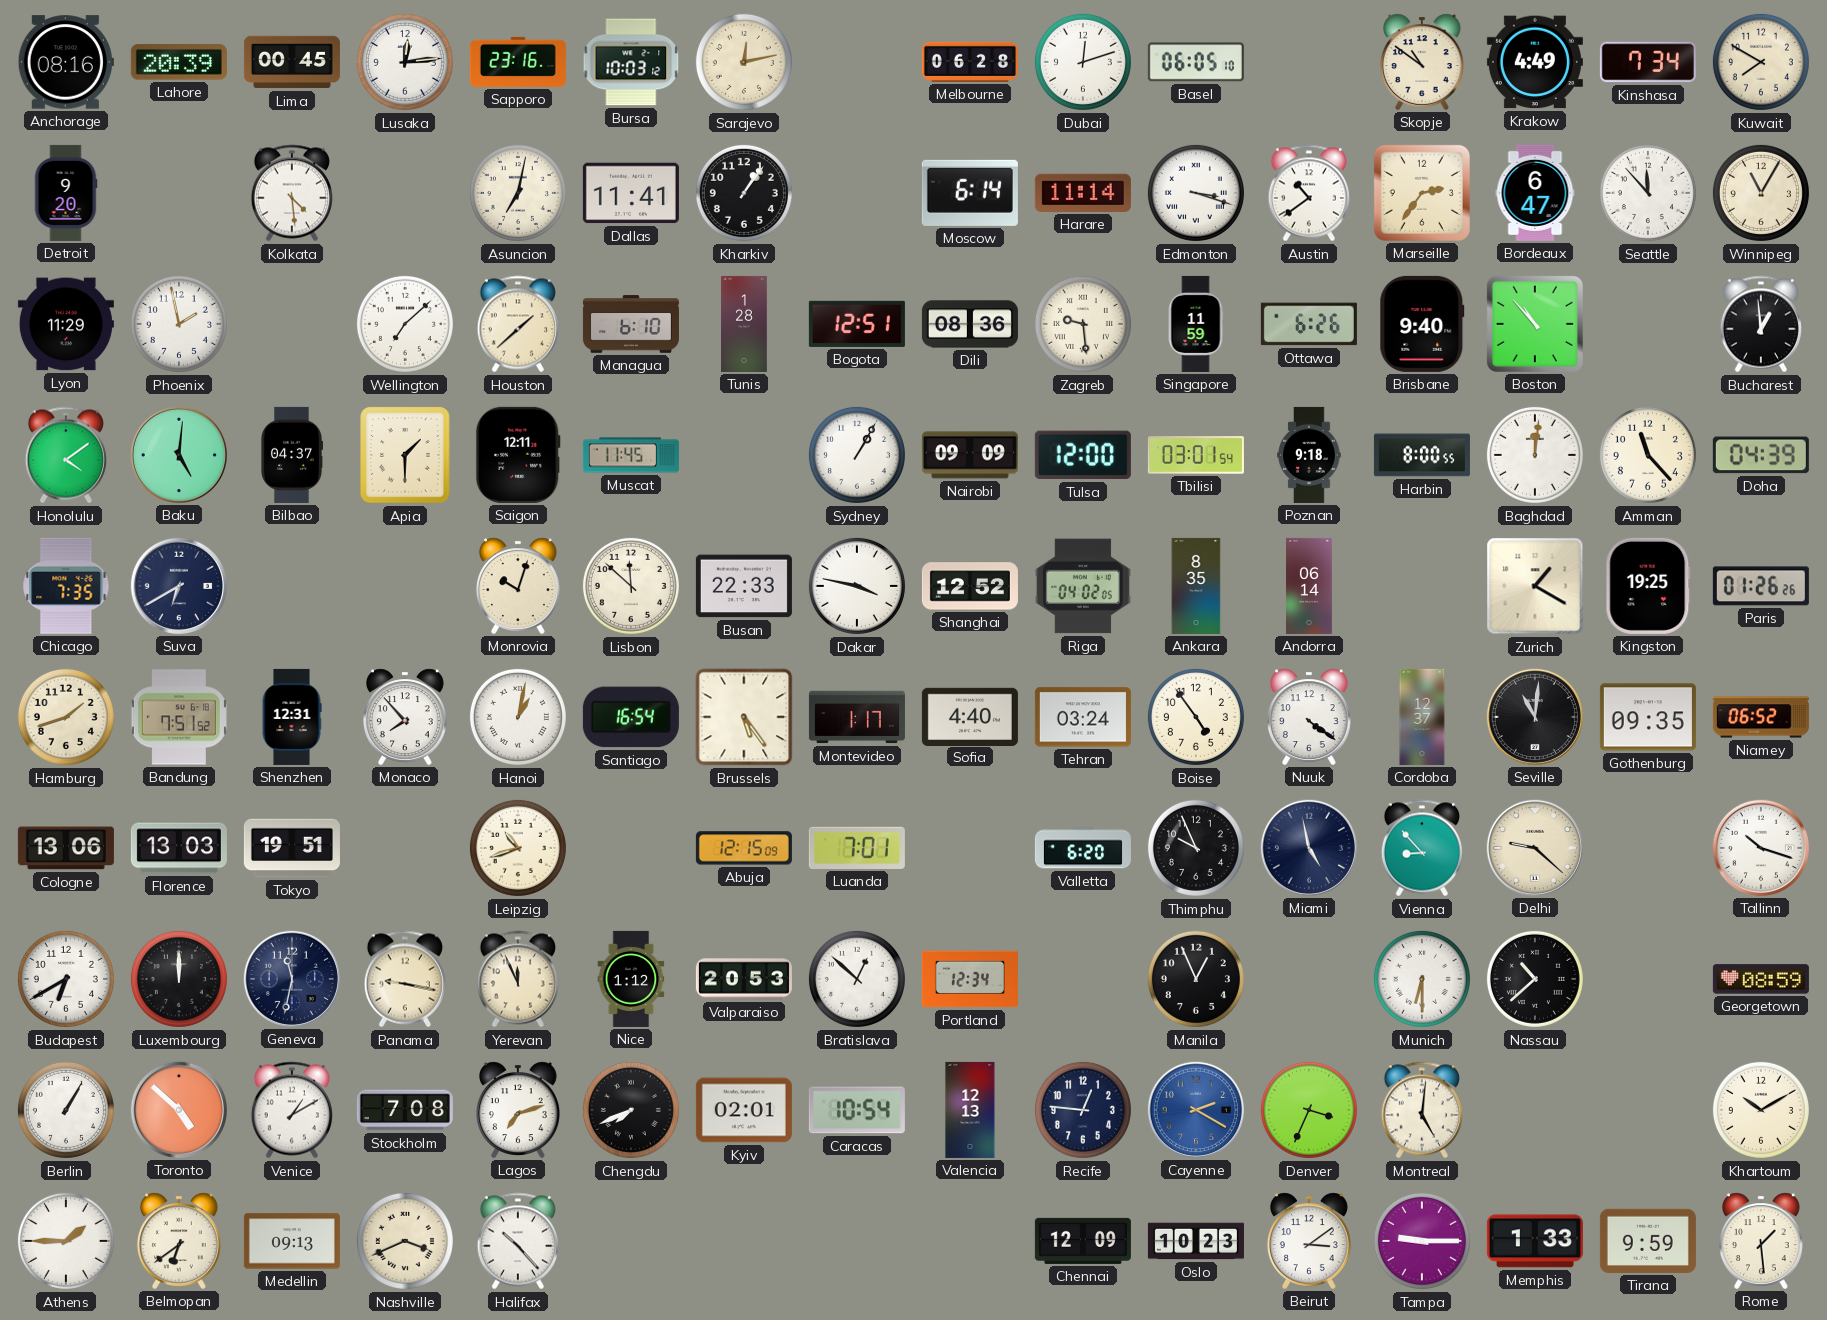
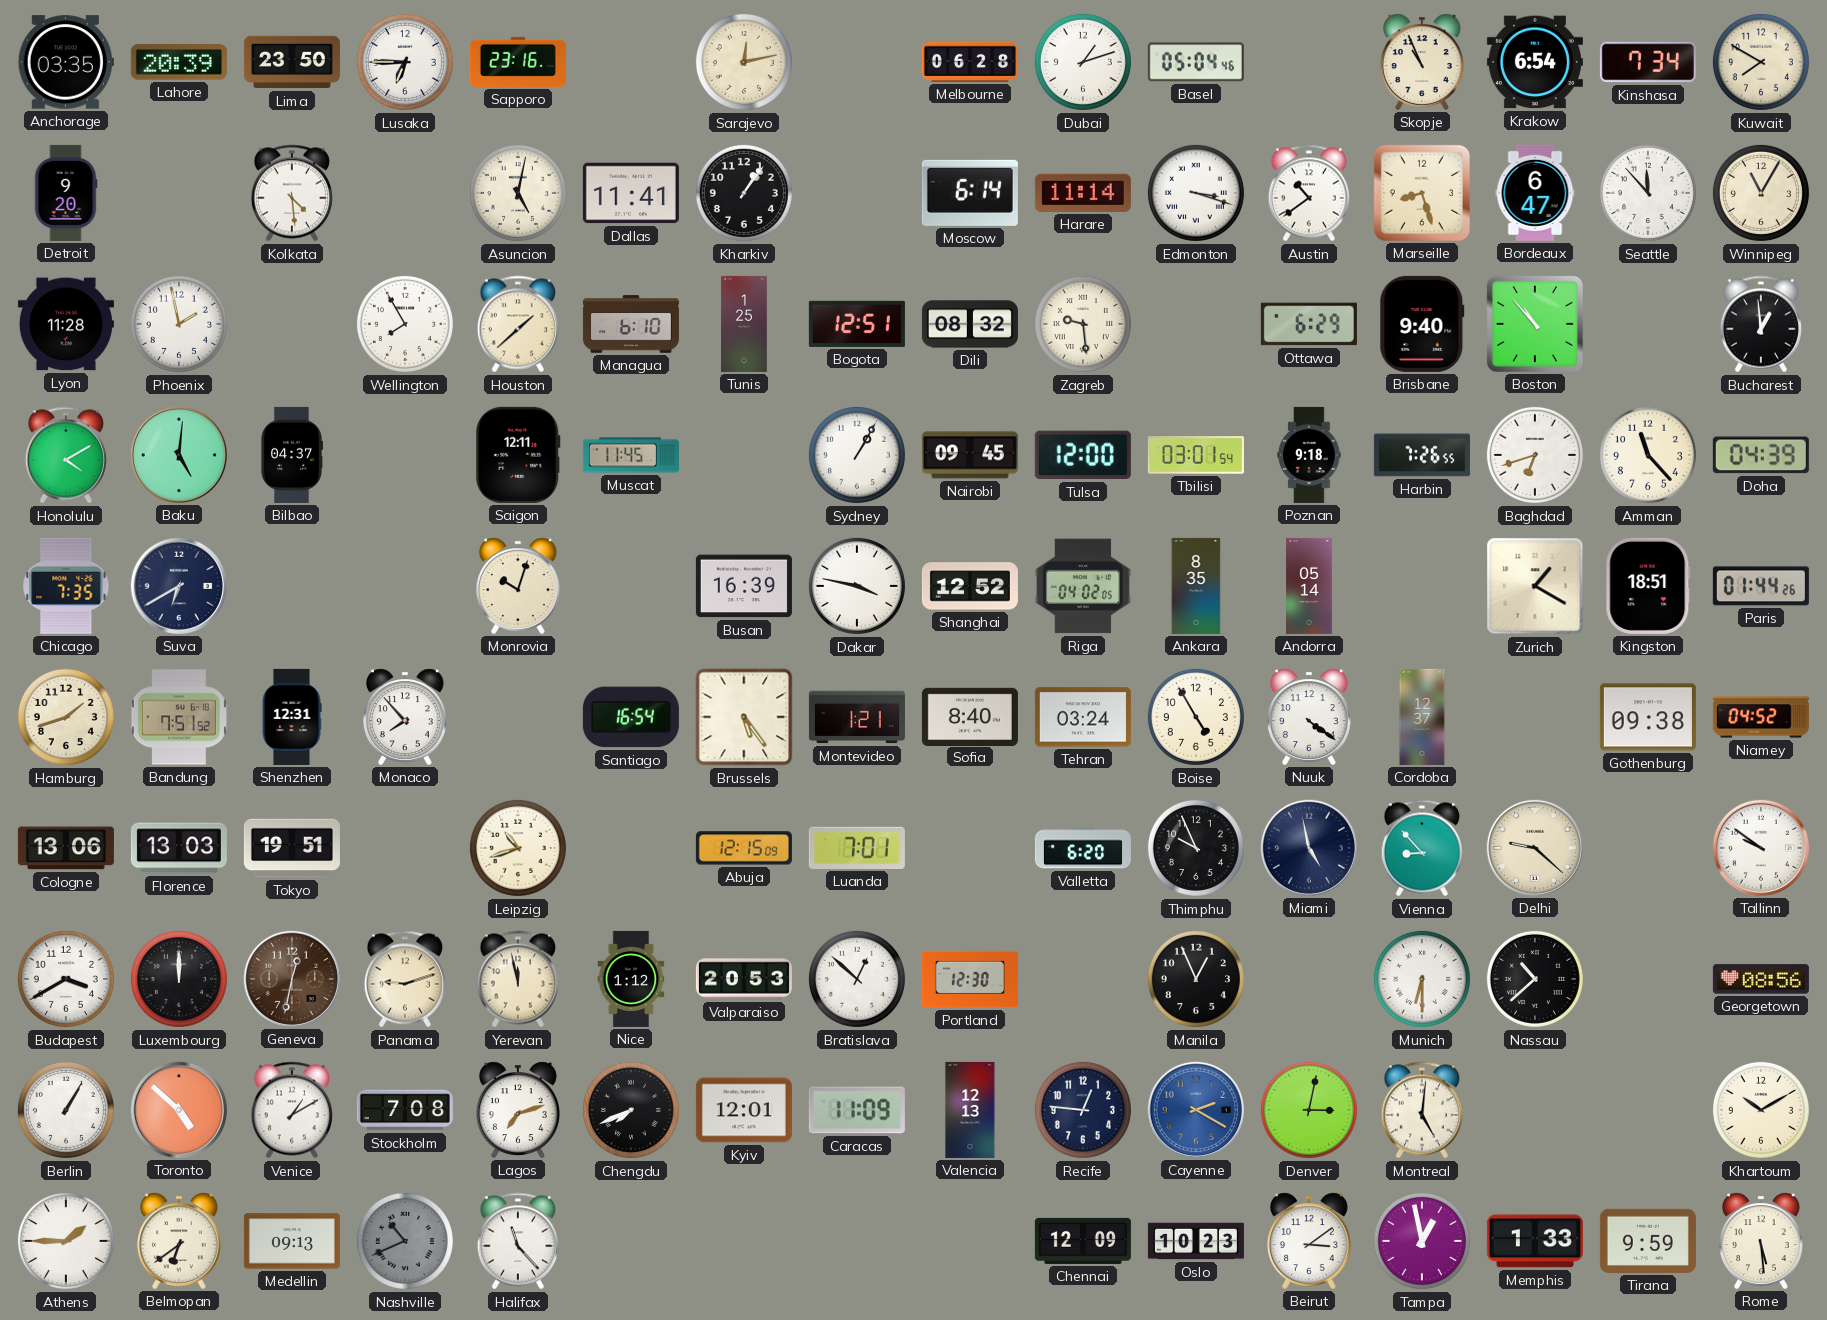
Anchorage: 08:16 -> 03:35
Lima: 00:45 -> 23:50
Lusaka: 12:14 -> 6:45
Bursa: 10:03 -> none
Dubai: 12:12 -> 1:12
Basel: 06:05 -> 05:04
Skopje: 10:51 -> 10:56
Krakow: 4:49 -> 6:54
Asuncion: 7:02 -> 5:02
Marseille: 2:36 -> 8:27
Lyon: 11:29 -> 11:28
Wellington: 7:08 -> 7:55
Tunis: 1:28 -> 1:25
Dili: 08:36 -> 08:32
Singapore: 11:59 -> none
Ottawa: 6:26 -> 6:29
Honolulu: 4:09 -> 4:10
Apia: 1:30 -> none
Nairobi: 09:09 -> 09:45
Harbin: 8:00 -> 7:26
Baghdad: 12:01 -> 6:42
Lisbon: 11:52 -> none
Busan: 22:33 -> 16:39
Andorra: 06:14 -> 05:14
Kingston: 19:25 -> 18:51
Paris: 01:26 -> 01:44
Hanoi: 1:02 -> none
Montevideo: 1:17 -> 1:21
Sofia: 4:40 -> 8:40
Boise: 4:54 -> 4:55
Seville: 11:01 -> none
Gothenburg: 09:35 -> 09:38
Niamey: 06:52 -> 04:52
Tallinn: 10:18 -> 9:51
Budapest: 6:40 -> 3:40
Geneva: 11:32 -> 12:32
Geneva dial: navy -> brown
Panama: 9:17 -> 9:12
Yerevan: 11:56 -> 11:58
Portland: 12:34 -> 12:30
Georgetown: 08:59 -> 08:56
Kyiv: 02:01 -> 12:01
Caracas: 10:54 -> 11:09
Denver: 3:34 -> 3:02
Nashville: 3:41 -> 10:41
Nashville dial: cream -> grey
Halifax: 10:23 -> 11:23
Tampa: 9:15 -> 12:58
Rome: 1:29 -> 5:29
